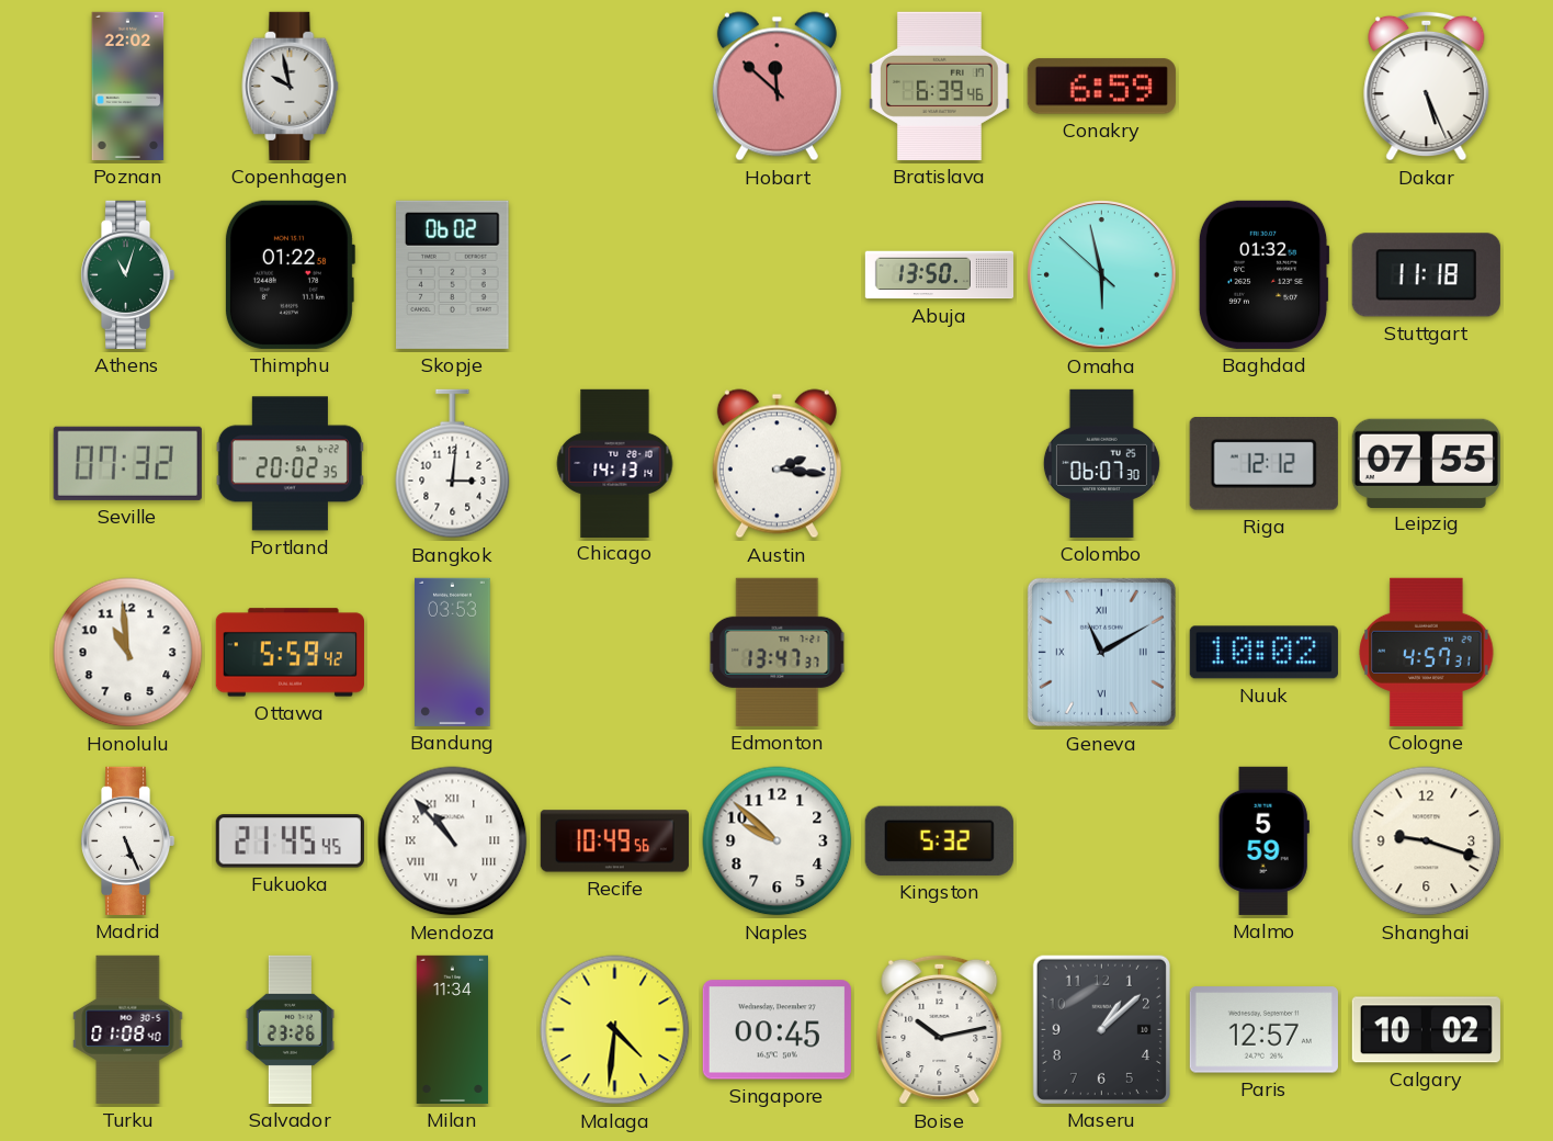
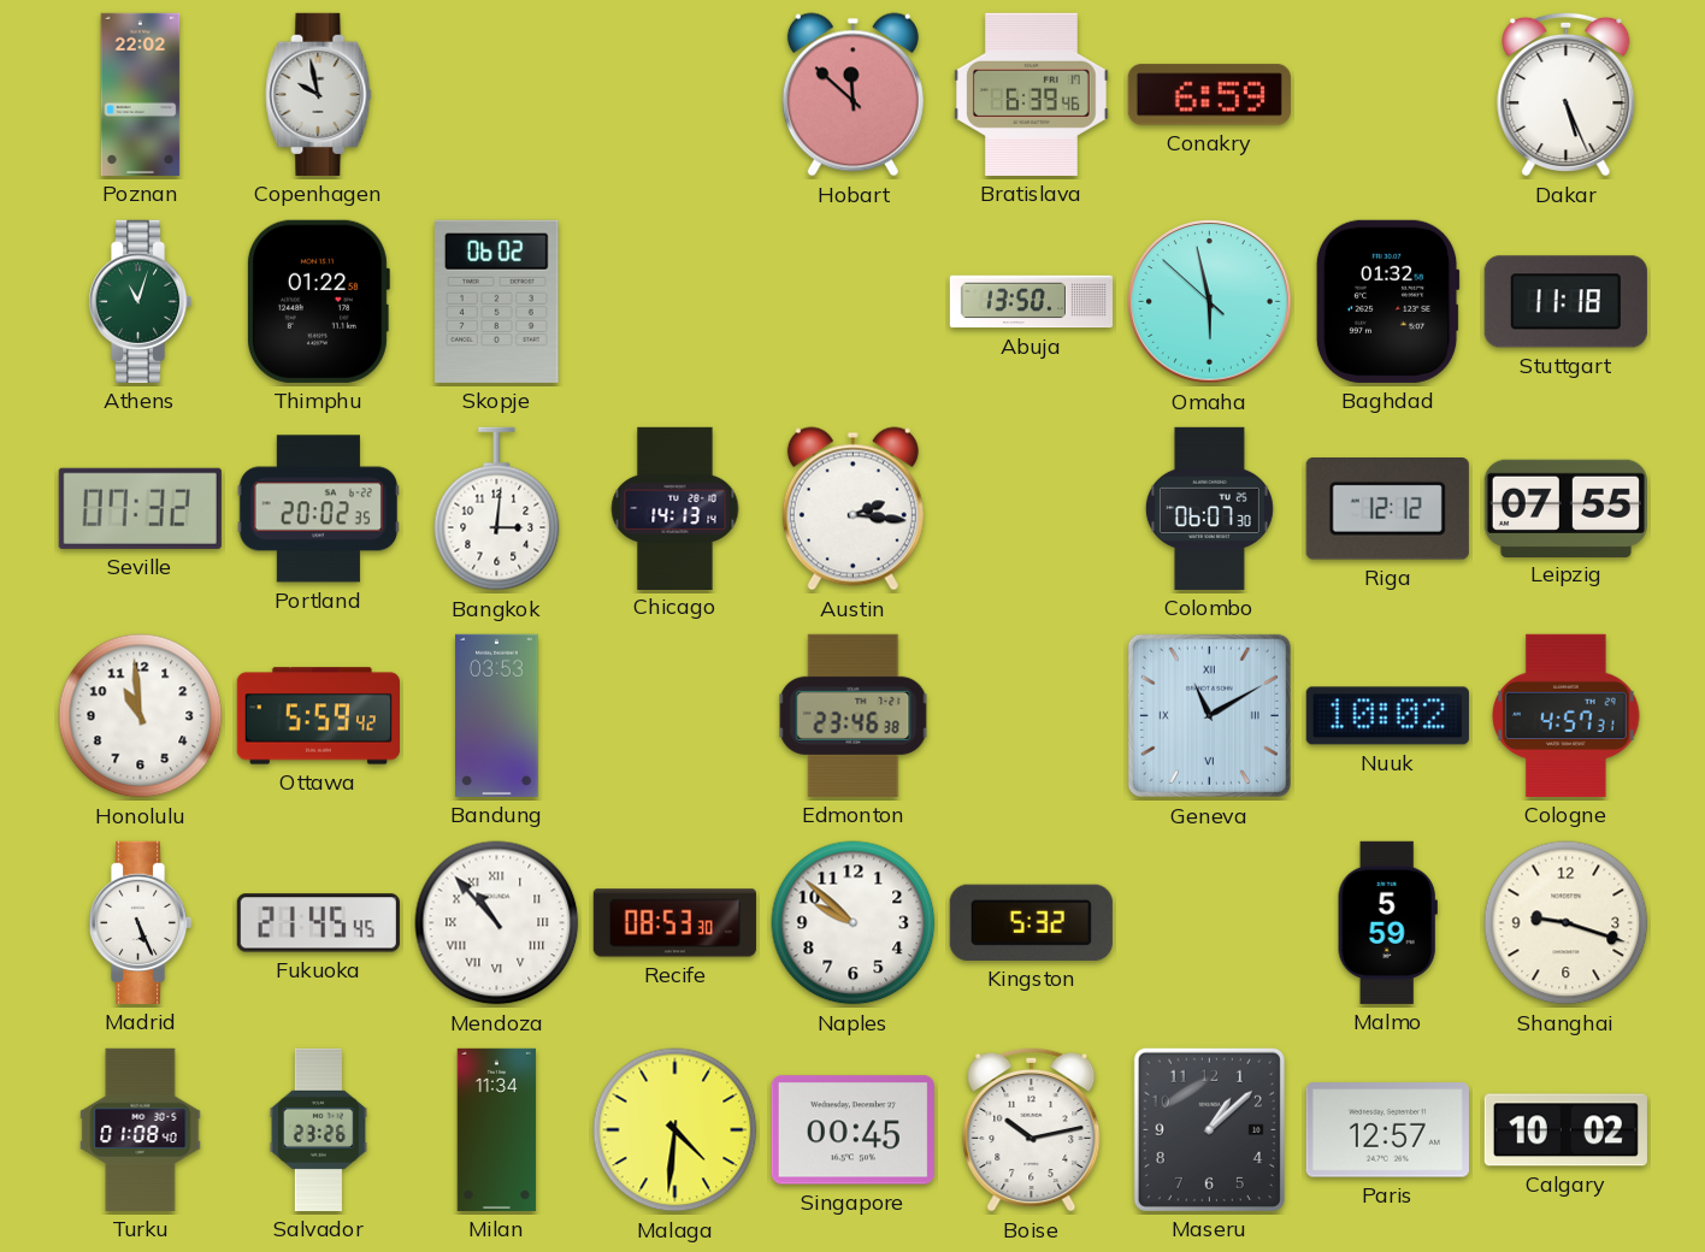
Edmonton: 13:47 -> 23:46
Recife: 10:49 -> 08:53
